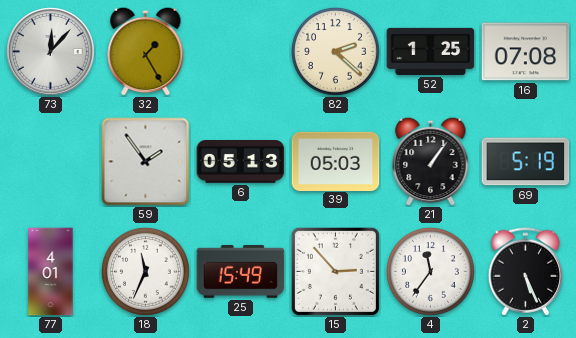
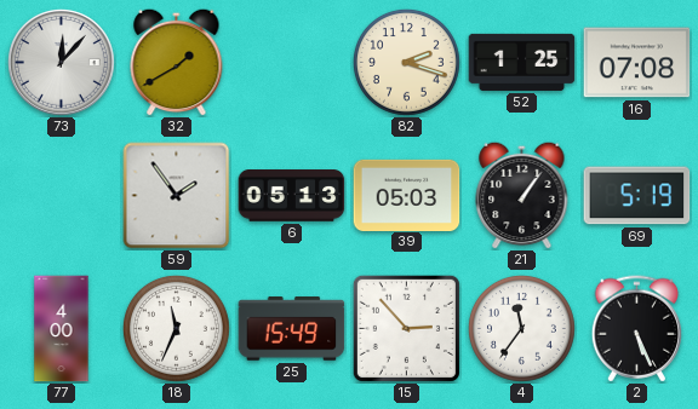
32: 1:25 -> 1:40
82: 2:22 -> 2:18
77: 4:01 -> 4:00
